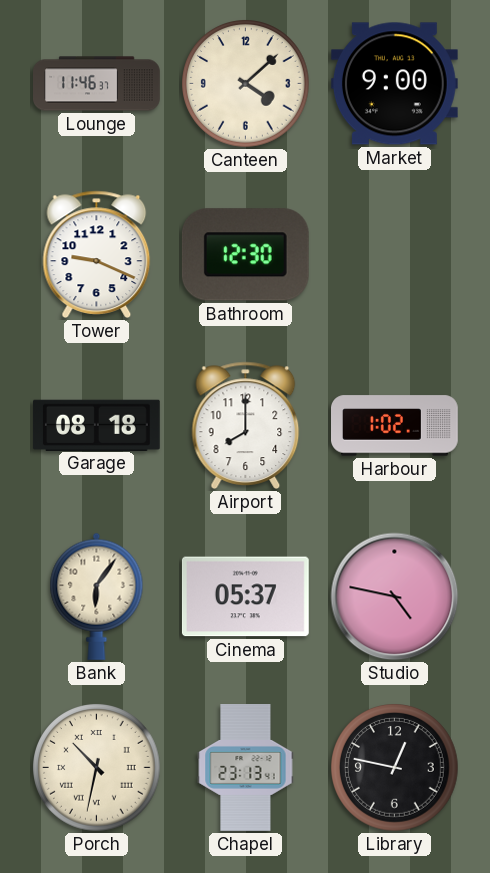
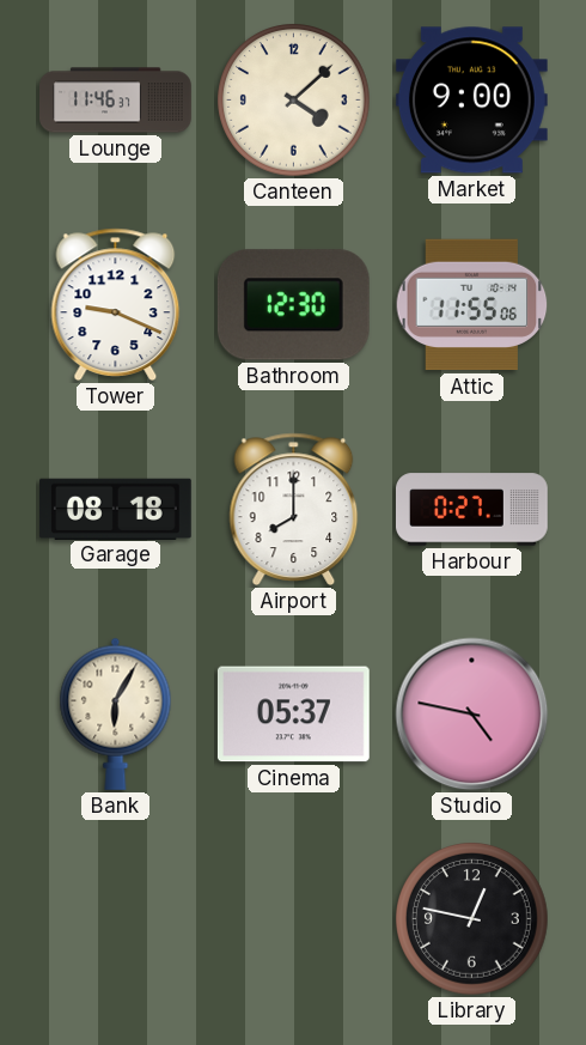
Attic: none -> 11:55
Harbour: 1:02 -> 0:27
Bank: 6:06 -> 6:05
Porch: 10:32 -> none
Chapel: 23:13 -> none
